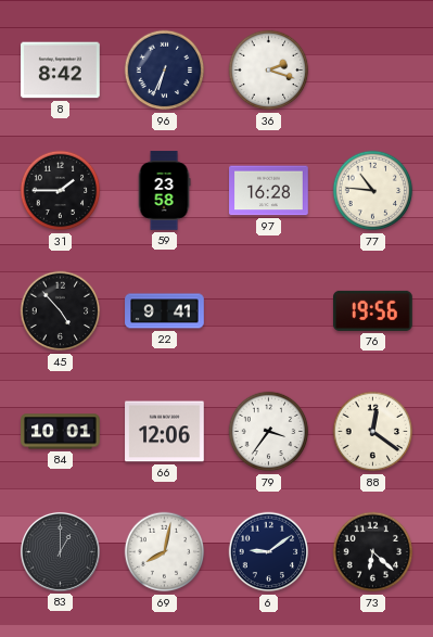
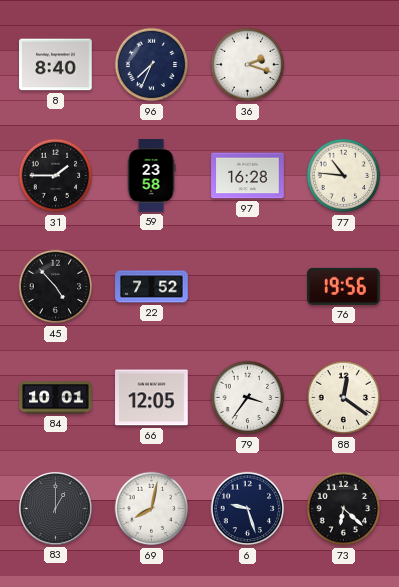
8: 8:42 -> 8:40
96: 6:34 -> 7:34
22: 9:41 -> 7:52
66: 12:06 -> 12:05
6: 9:09 -> 9:27
